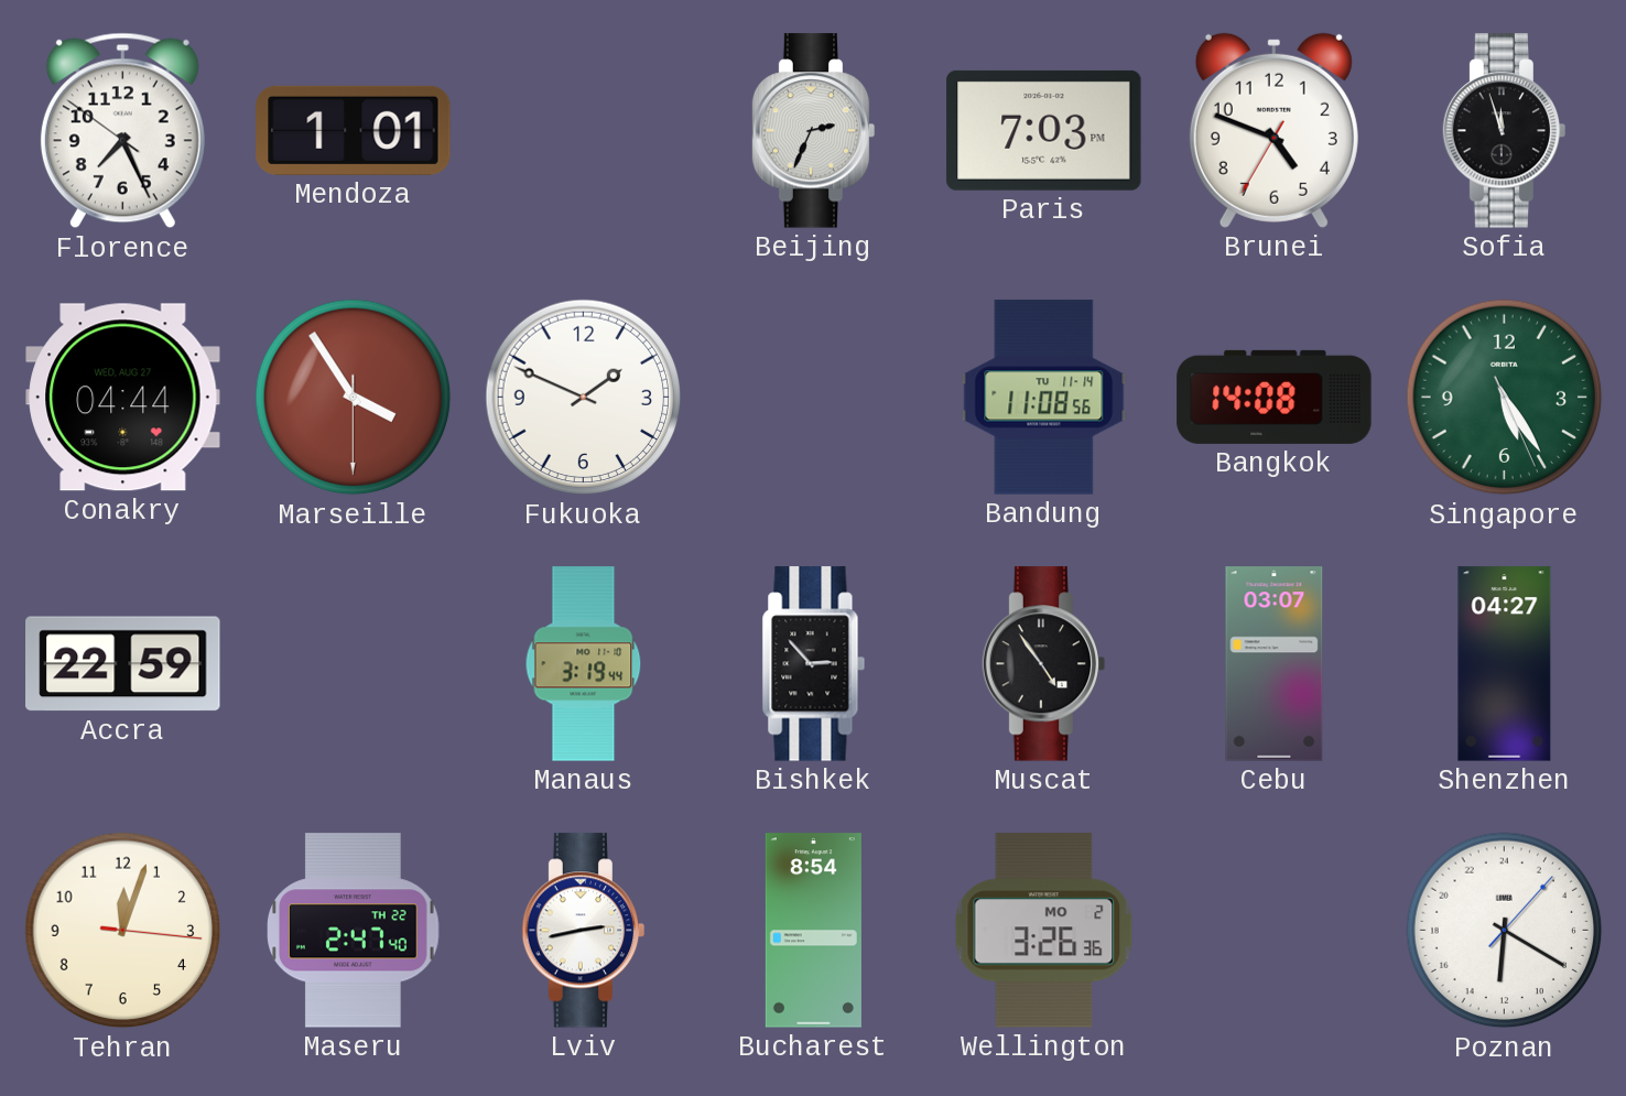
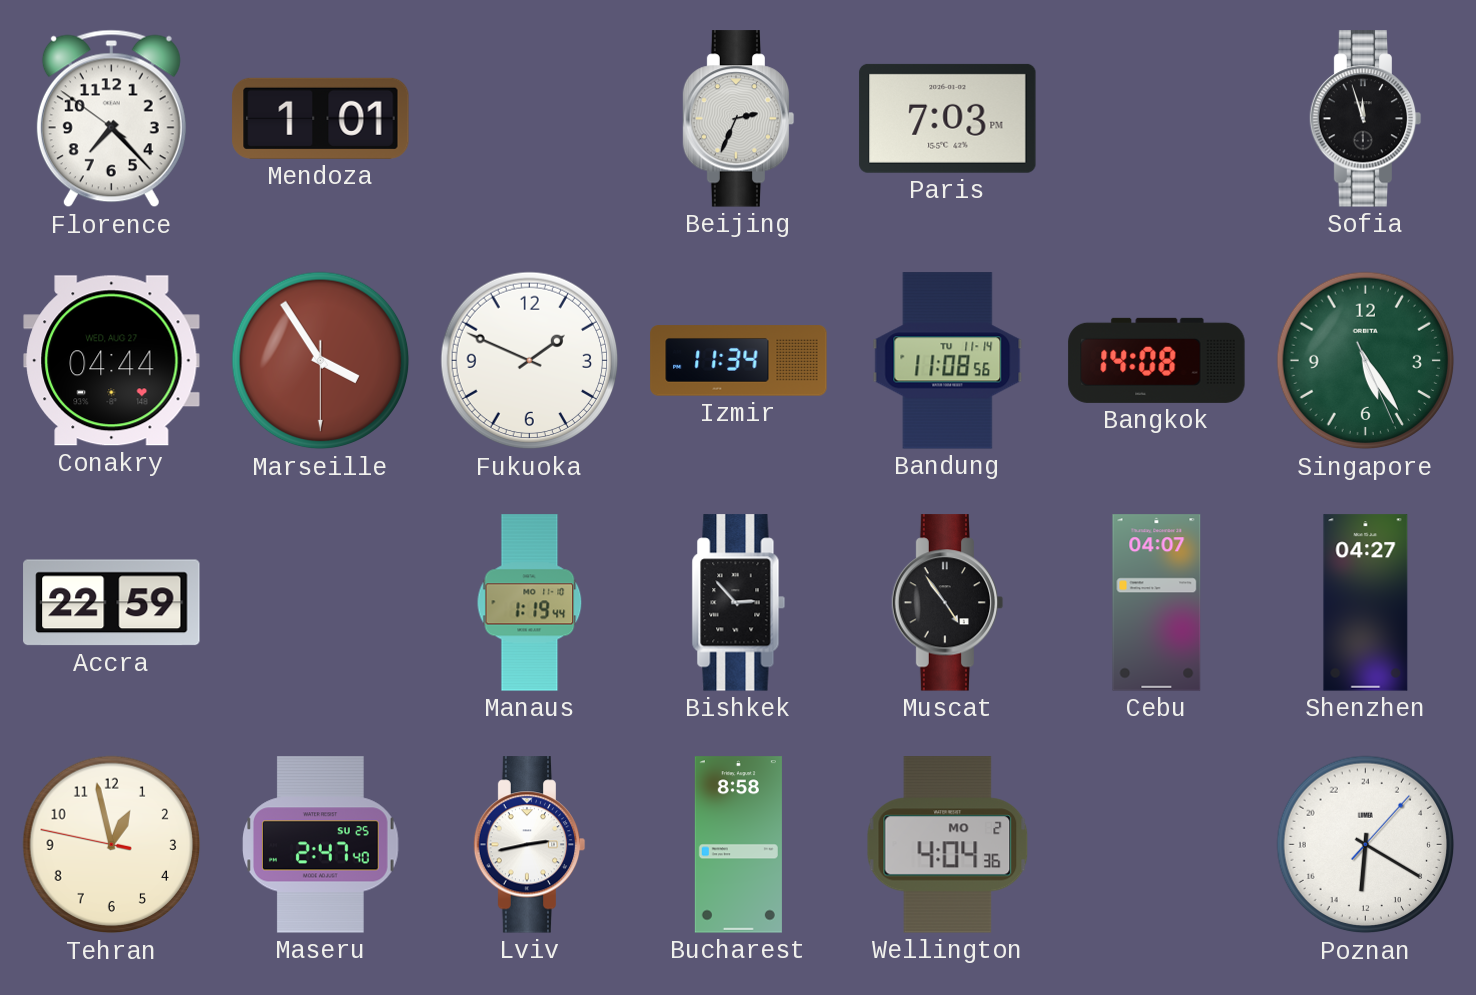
Florence: 7:25 -> 7:22
Brunei: 4:48 -> none
Izmir: none -> 11:34
Manaus: 3:19 -> 1:19
Cebu: 03:07 -> 04:07
Tehran: 12:03 -> 12:57
Maseru date: TH 22 -> SU 25
Bucharest: 8:54 -> 8:58
Wellington: 3:26 -> 4:04
